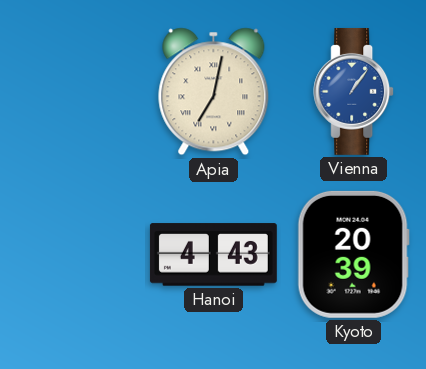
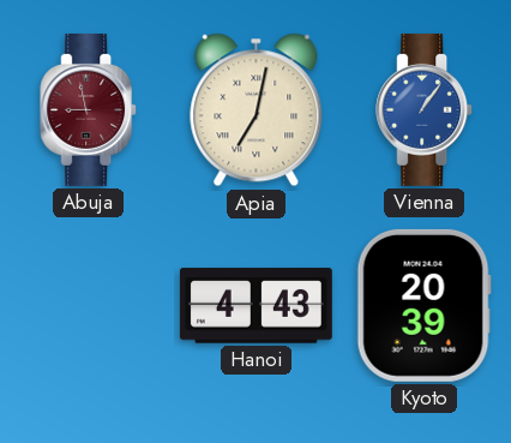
Abuja: none -> 8:58
